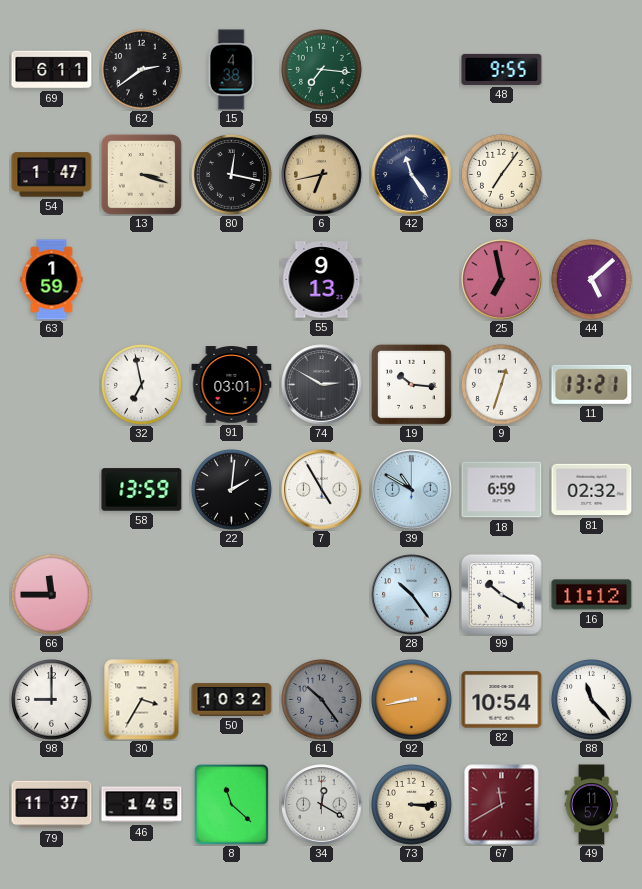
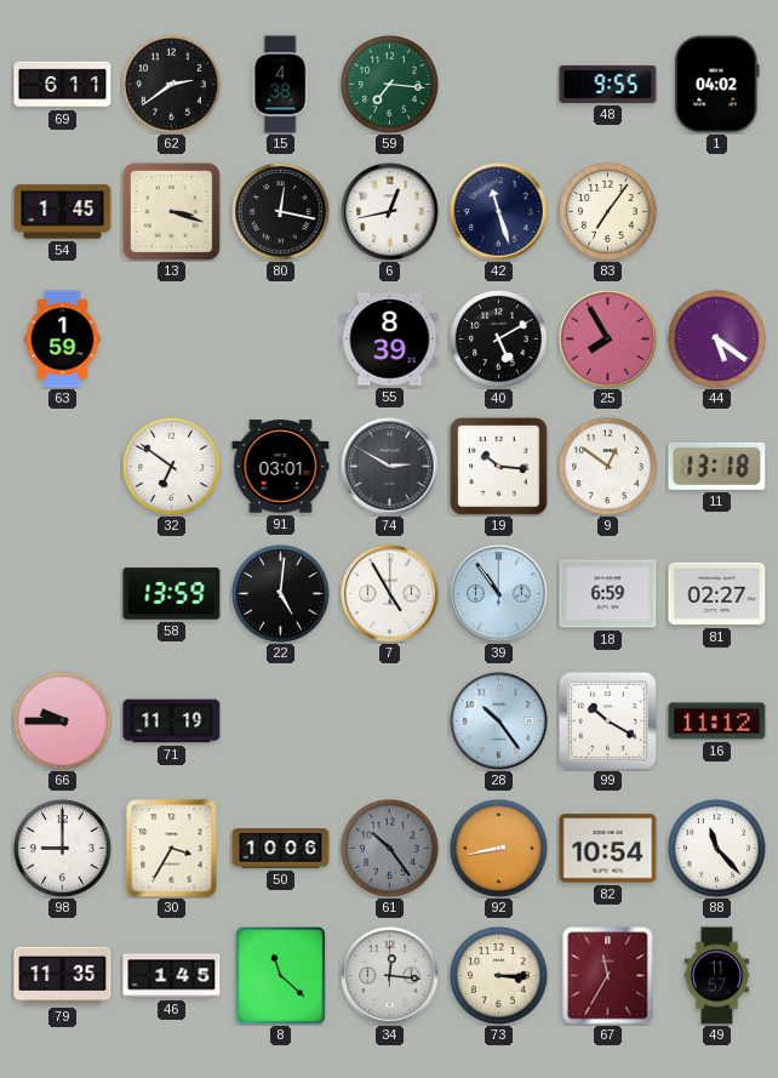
1: none -> 04:02
54: 1:47 -> 1:45
6: 6:43 -> 12:43
6 dial: champagne -> white
42: 11:24 -> 11:27
55: 9:13 -> 8:39
40: none -> 5:10
25: 6:58 -> 7:55
44: 5:08 -> 5:21
32: 6:58 -> 6:51
9: 12:33 -> 12:51
11: 13:21 -> 13:18
22: 2:01 -> 5:01
39: 10:50 -> 10:54
81: 02:32 -> 02:27
66: 11:45 -> 9:45
71: none -> 11:19
50: 10:32 -> 10:06
79: 11:37 -> 11:35
34: 12:20 -> 12:16
67: 11:40 -> 11:35
